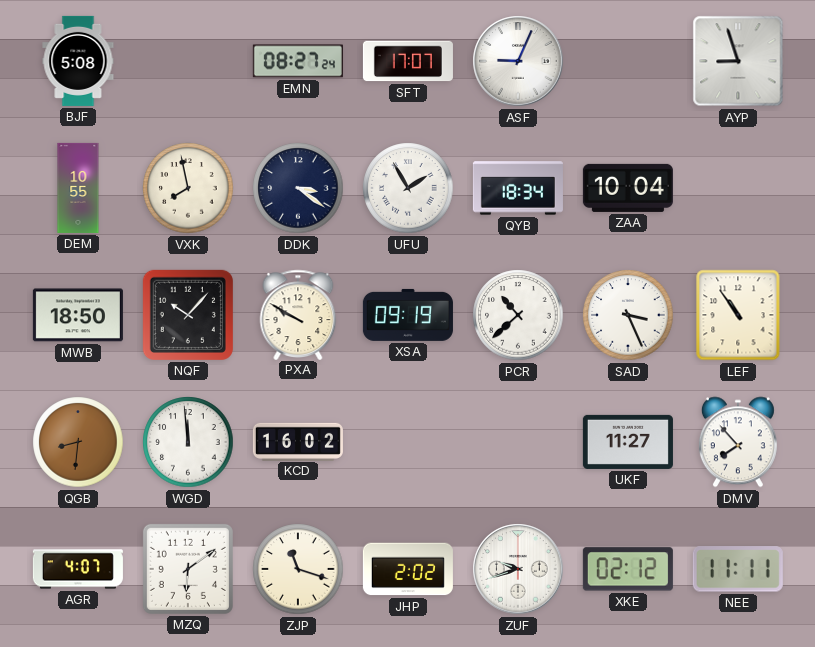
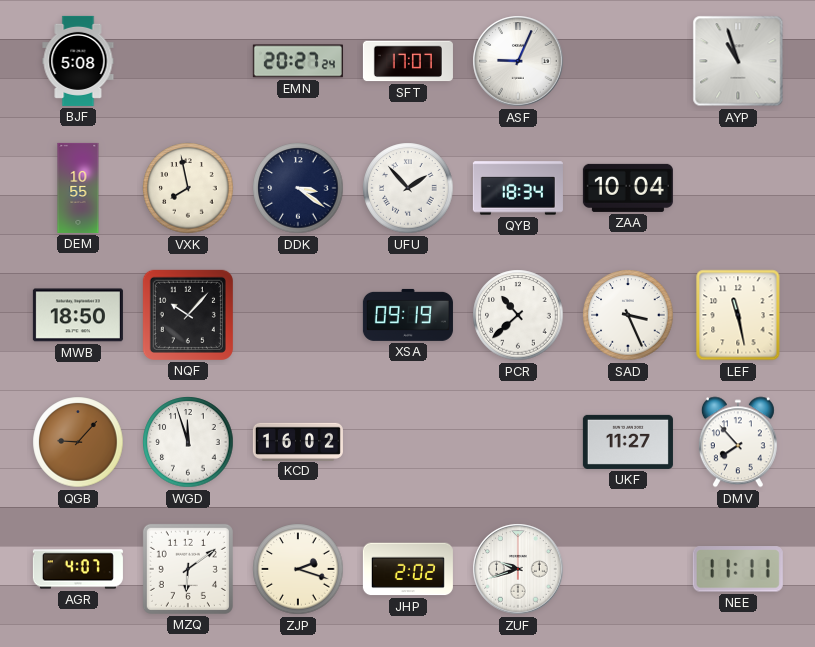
EMN: 08:27 -> 20:27
AYP: 8:57 -> 10:57
UFU: 1:55 -> 1:53
PXA: 9:50 -> none
LEF: 10:54 -> 11:28
QGB: 8:31 -> 9:07
WGD: 11:59 -> 11:57
ZJP: 11:18 -> 2:18
XKE: 02:12 -> none
